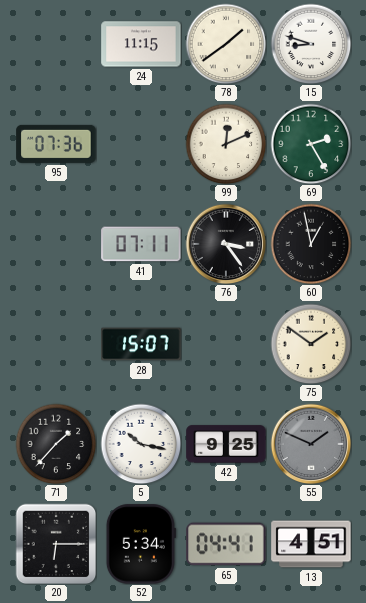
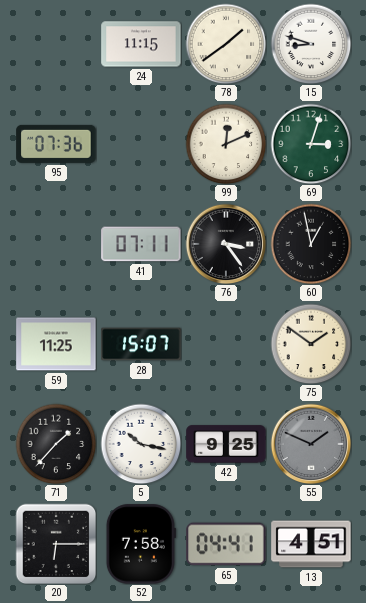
69: 2:25 -> 3:03
59: none -> 11:25
52: 5:34 -> 7:58
